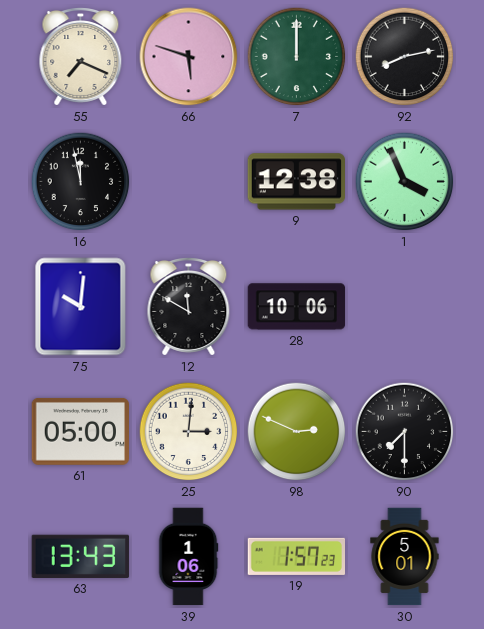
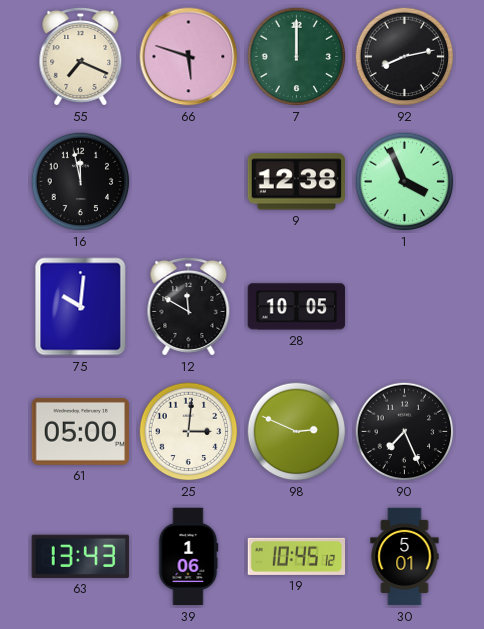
28: 10:06 -> 10:05
90: 7:30 -> 7:26
19: 1:57 -> 10:45
